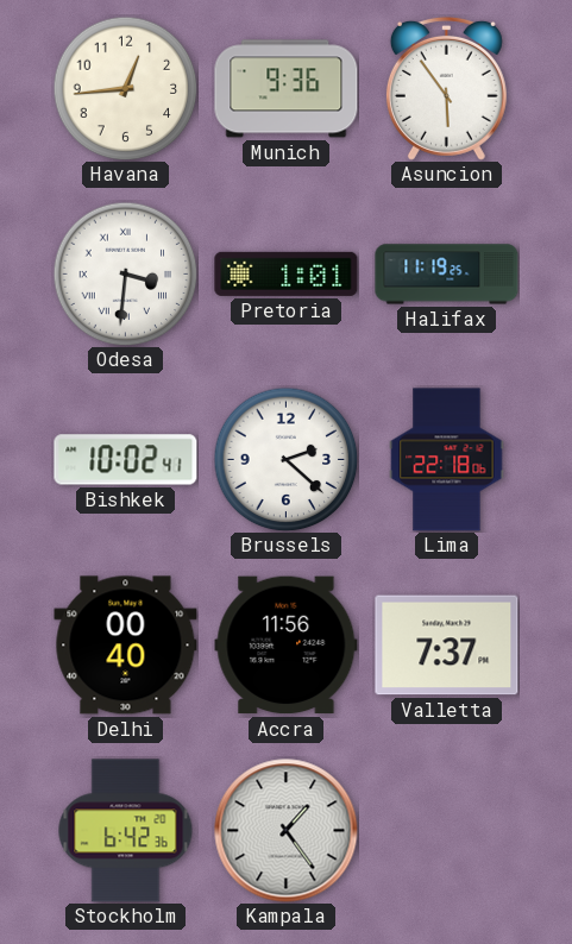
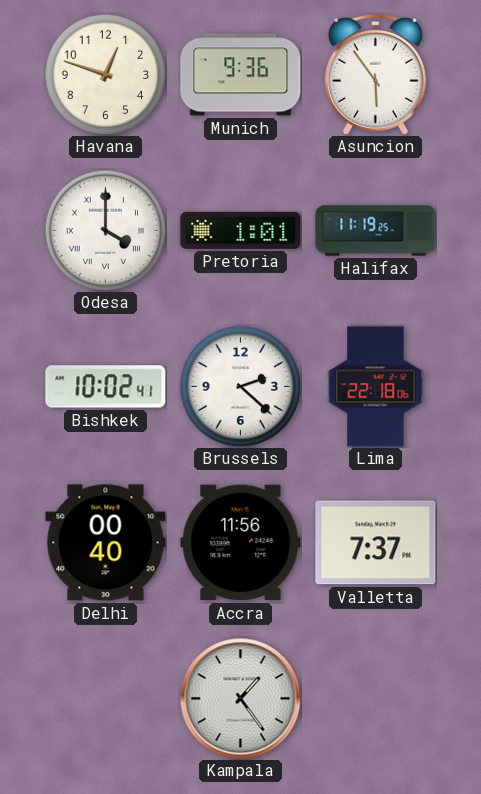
Havana: 12:44 -> 12:48
Odesa: 3:31 -> 4:00
Stockholm: 6:42 -> none
